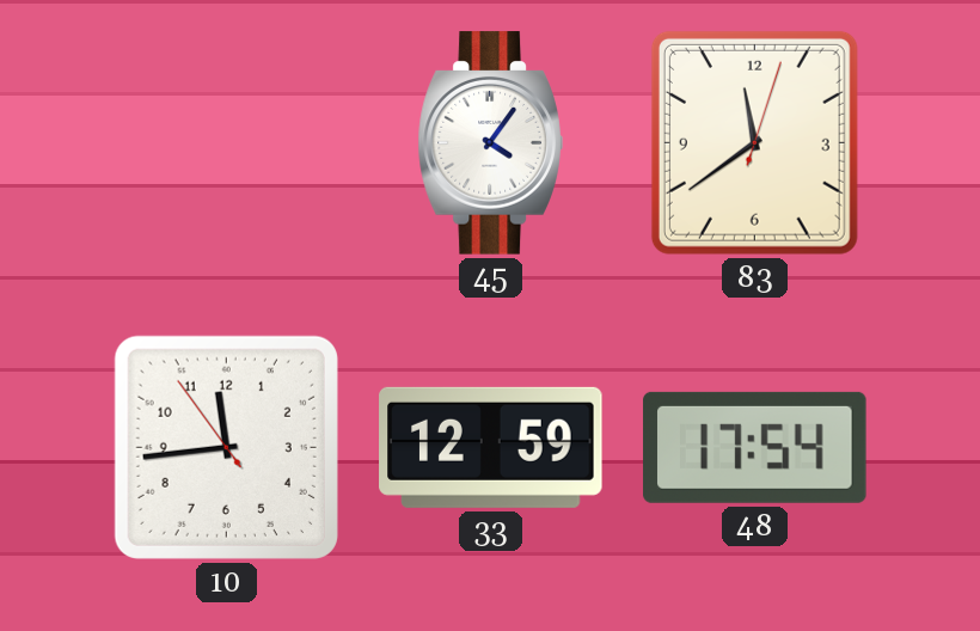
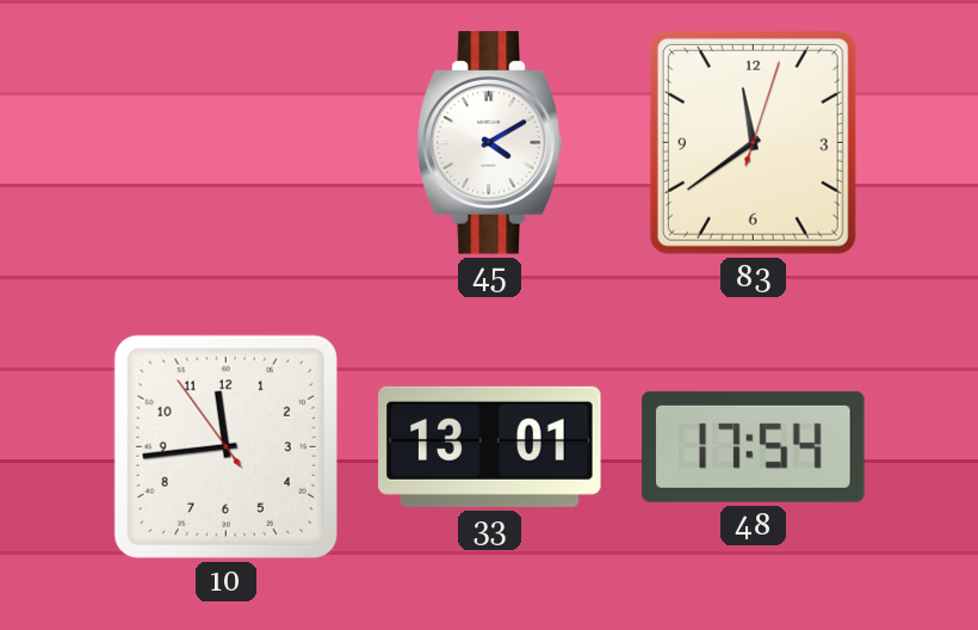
45: 4:06 -> 4:10
33: 12:59 -> 13:01
